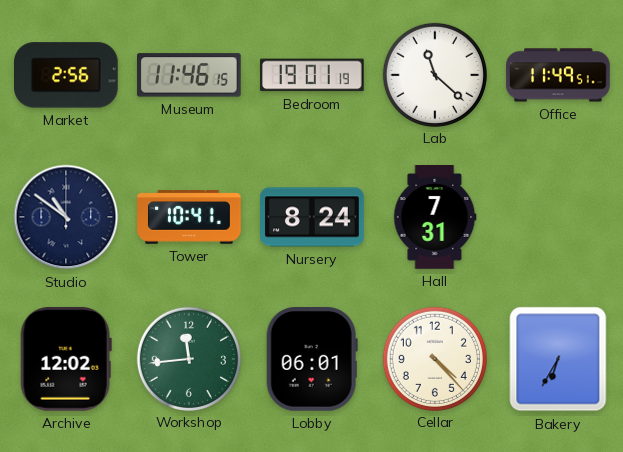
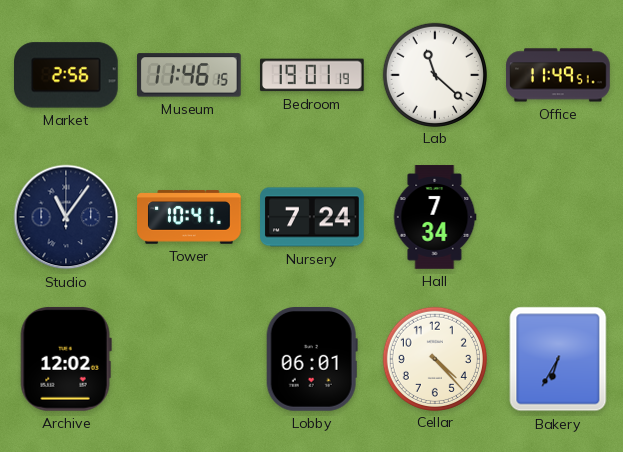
Studio: 10:51 -> 11:06
Nursery: 8:24 -> 7:24
Hall: 7:31 -> 7:34
Workshop: 11:44 -> none
